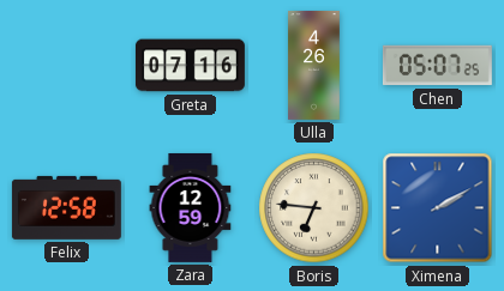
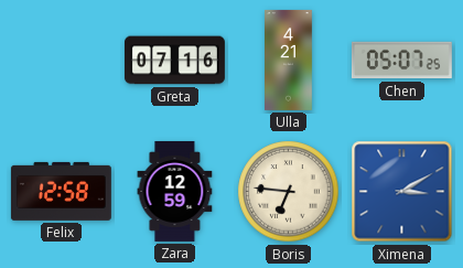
Ulla: 4:26 -> 4:21
Ximena: 2:10 -> 3:10
